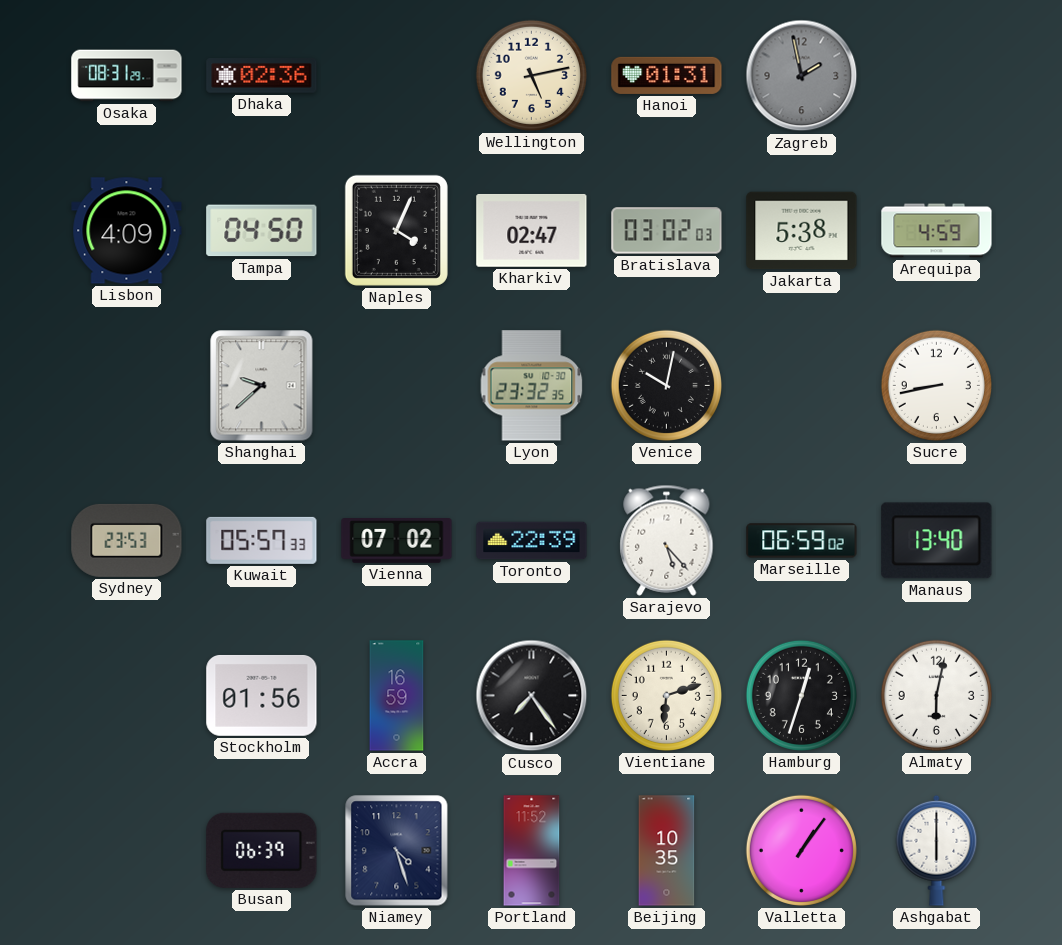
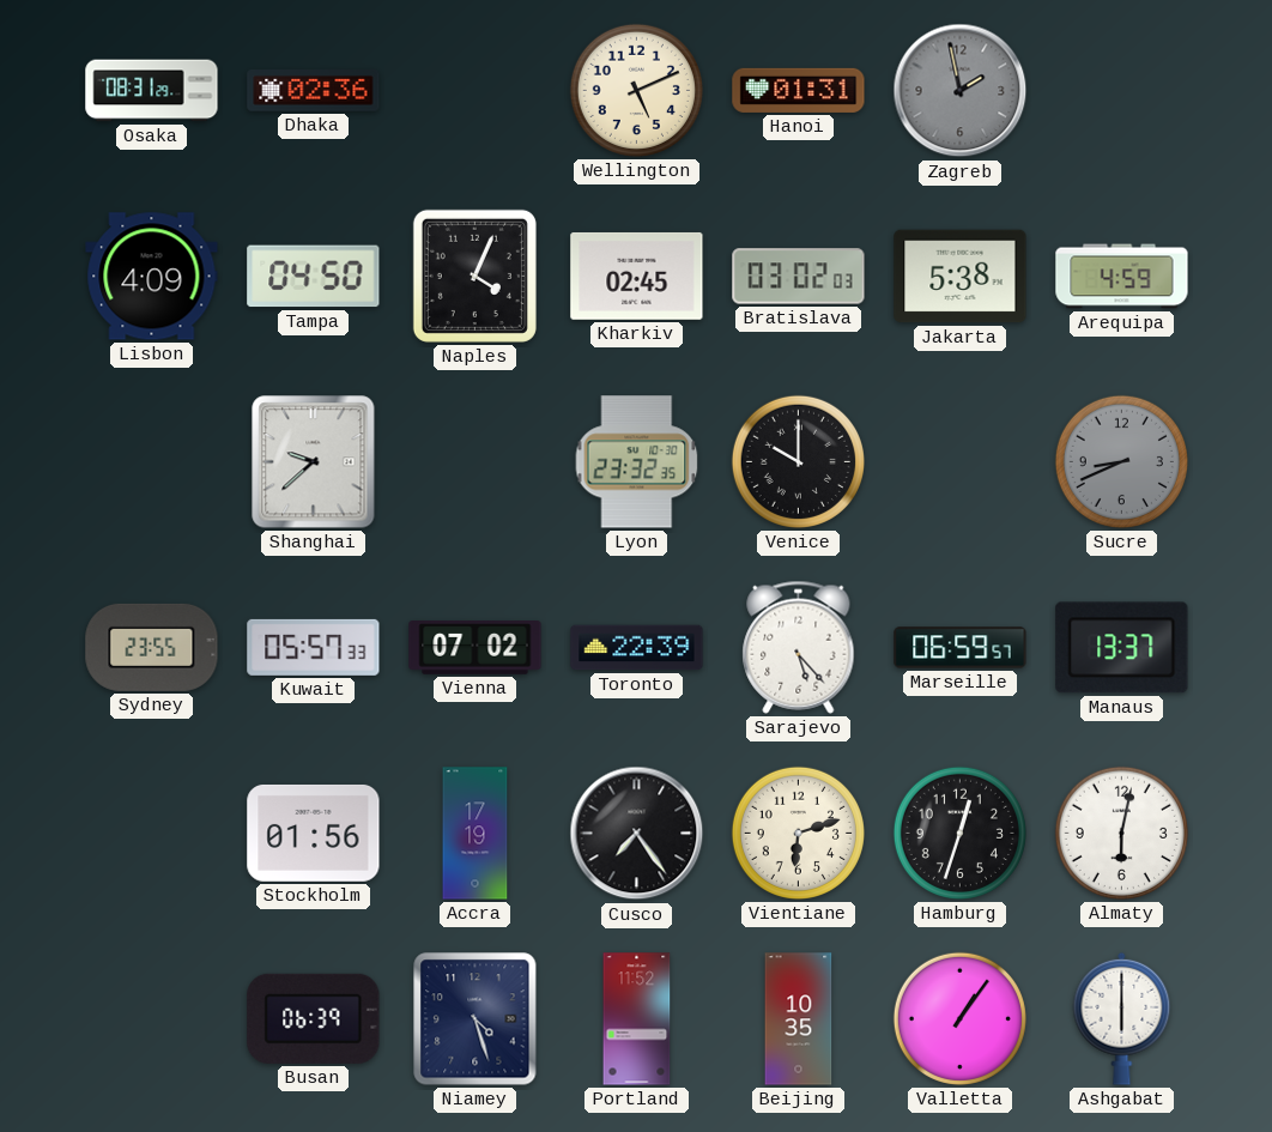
Wellington: 5:13 -> 5:11
Kharkiv: 02:47 -> 02:45
Venice: 10:02 -> 10:00
Sucre: 8:43 -> 8:41
Sucre dial: white -> grey
Sydney: 23:53 -> 23:55
Marseille: 06:59:02 -> 06:59:57
Manaus: 13:40 -> 13:37
Accra: 16:59 -> 17:19
